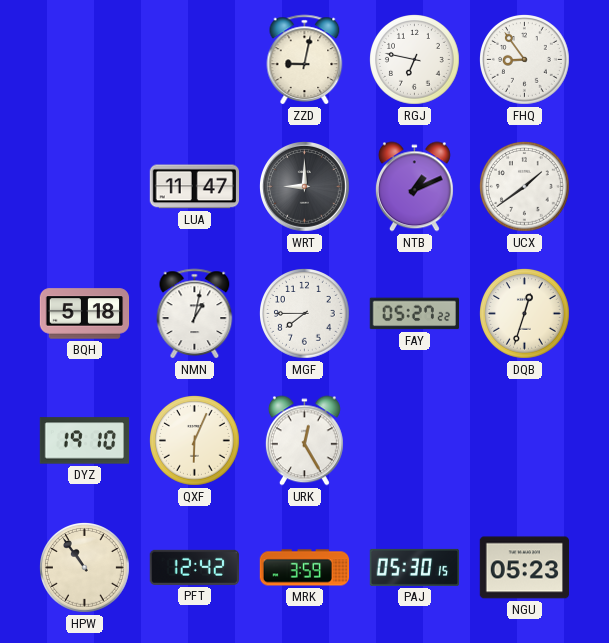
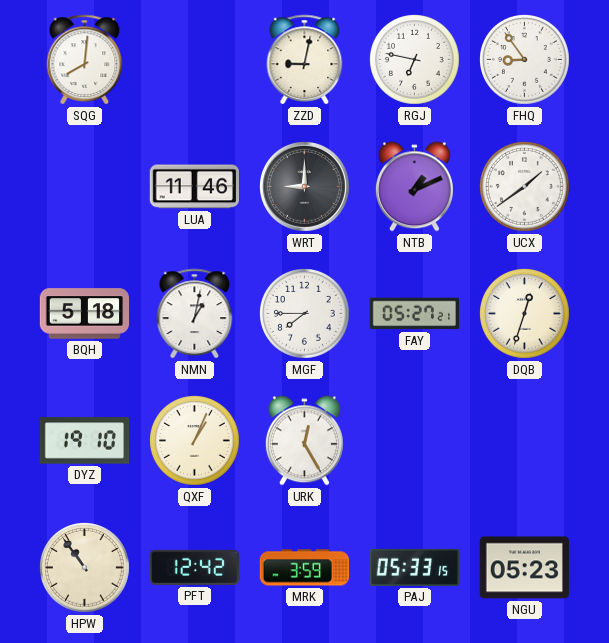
SQG: none -> 8:01
LUA: 11:47 -> 11:46
FAY: 05:27:22 -> 05:27:21
QXF: 6:04 -> 1:04
PAJ: 05:30 -> 05:33
